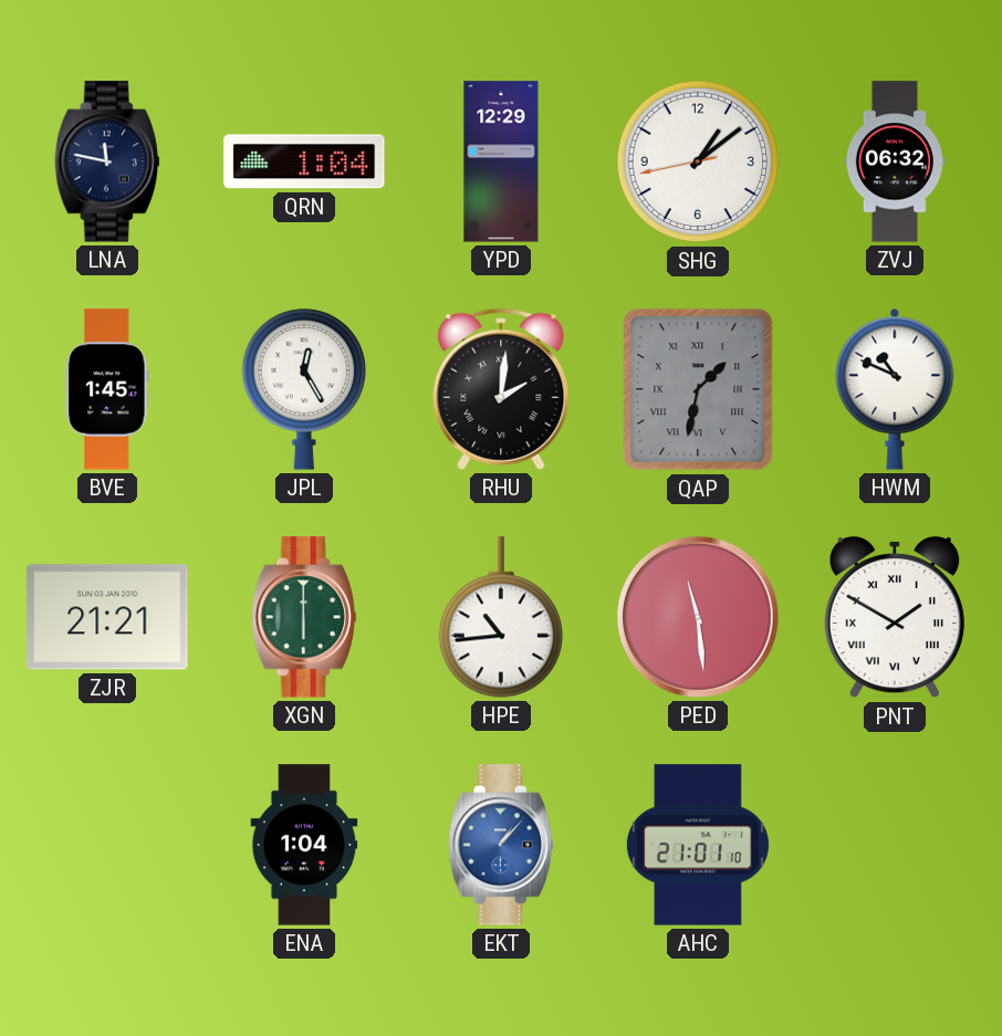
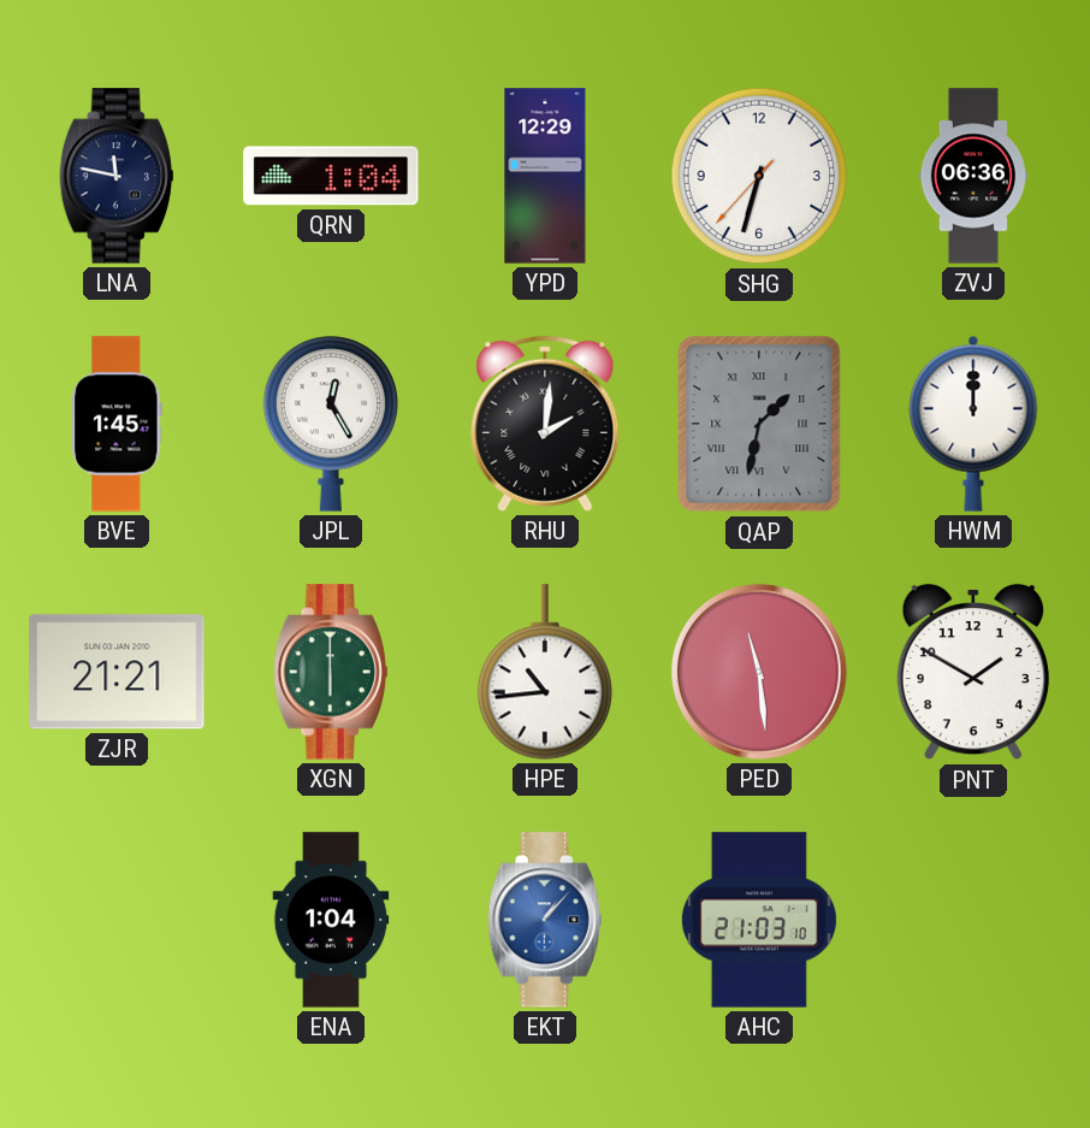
SHG: 1:08 -> 6:32
ZVJ: 06:32 -> 06:36
HWM: 10:49 -> 12:00
PNT numerals: Roman -> Arabic
AHC: 21:01 -> 21:03
